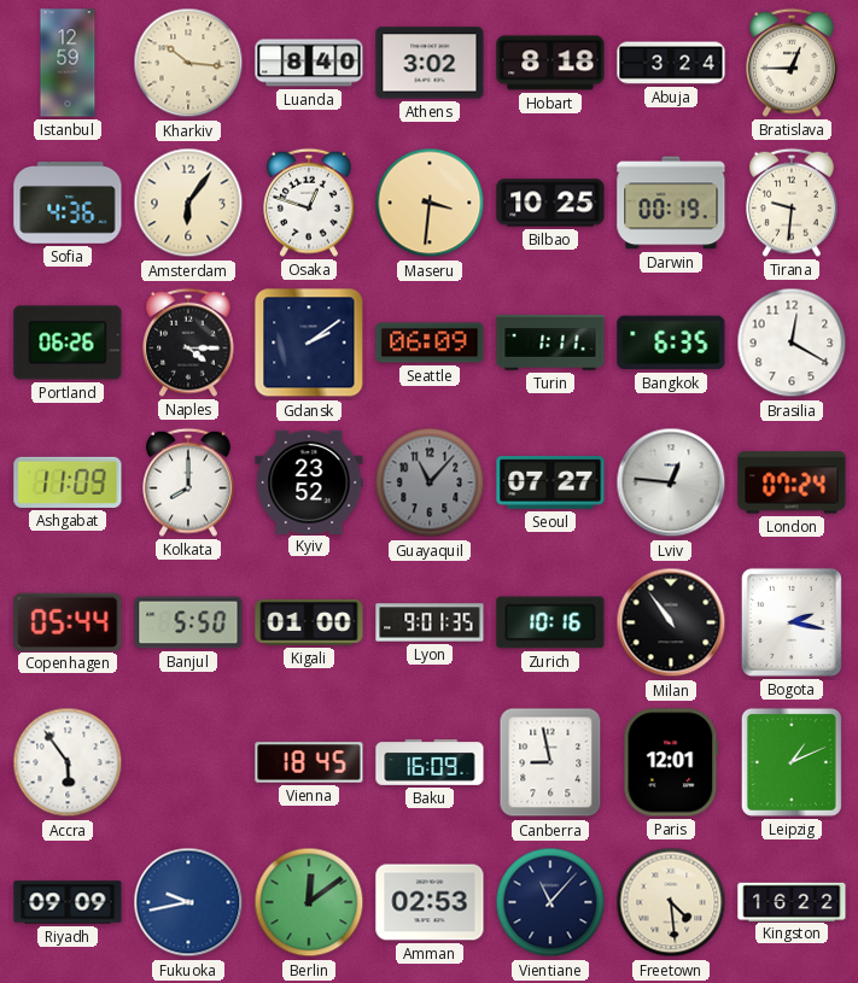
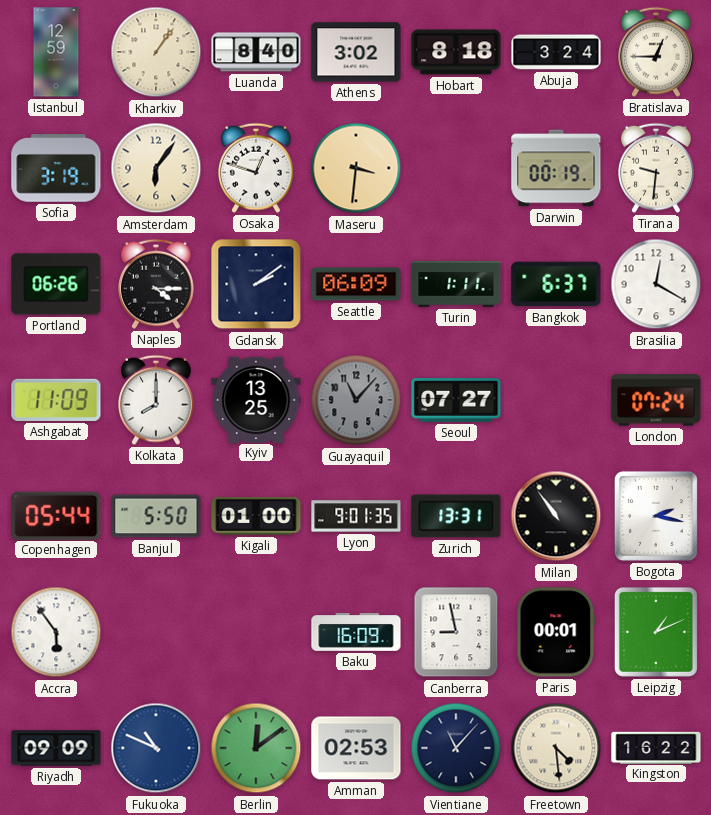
Kharkiv: 10:16 -> 1:06
Sofia: 4:36 -> 3:19
Bilbao: 10:25 -> none
Bangkok: 6:35 -> 6:37
Kyiv: 23:52 -> 13:25
Lviv: 12:46 -> none
Zurich: 10:16 -> 13:31
Vienna: 18:45 -> none
Paris: 12:01 -> 00:01
Fukuoka: 9:43 -> 10:49
